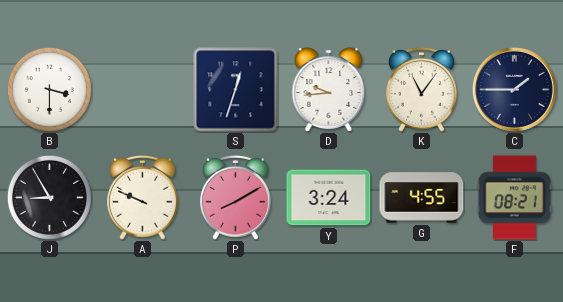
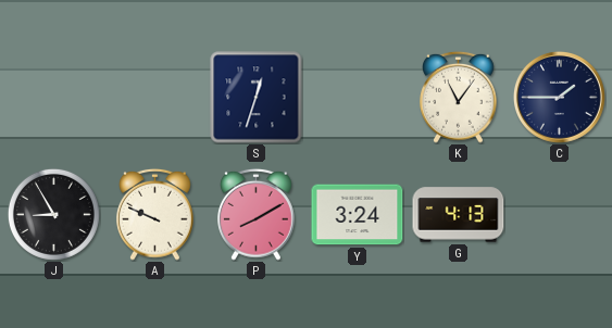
B: 3:30 -> none
D: 9:44 -> none
G: 4:55 -> 4:13
F: 08:21 -> none
